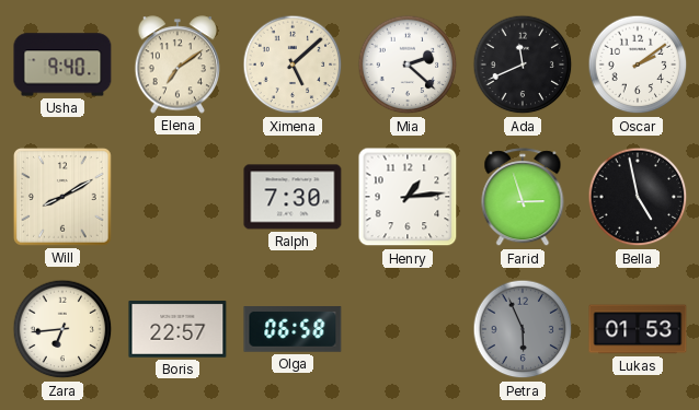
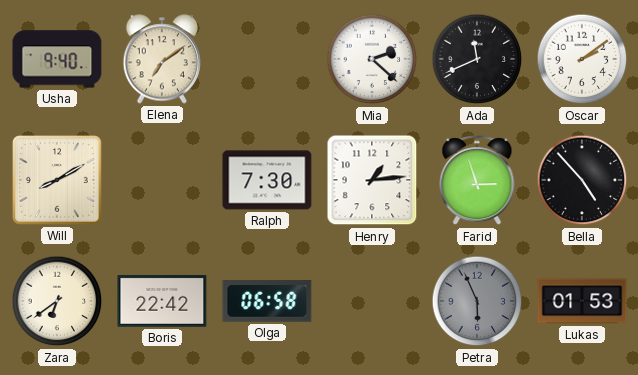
Ximena: 5:08 -> none
Bella: 4:58 -> 4:53
Zara: 6:44 -> 6:39
Boris: 22:57 -> 22:42
